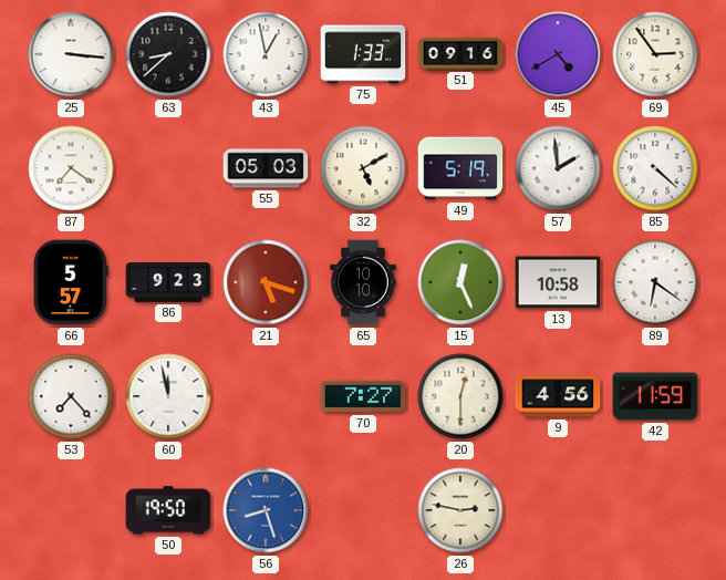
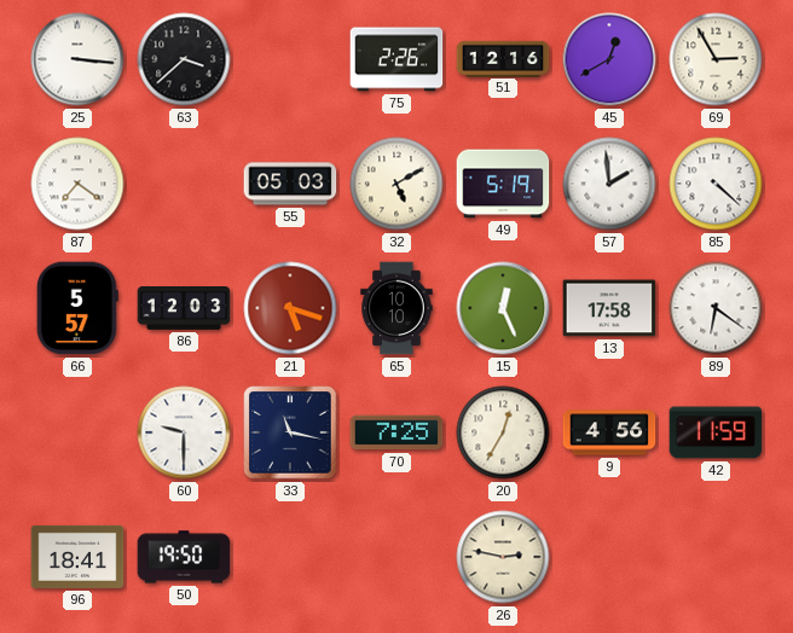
63: 8:38 -> 3:38
43: 12:58 -> none
75: 1:33 -> 2:26
51: 09:16 -> 12:16
45: 4:40 -> 12:40
69: 2:54 -> 2:55
86: 9:23 -> 12:03
13: 10:58 -> 17:58
53: 7:23 -> none
60: 11:58 -> 9:30
33: none -> 11:17
70: 7:27 -> 7:25
20: 12:30 -> 12:35
96: none -> 18:41
56: 8:27 -> none
